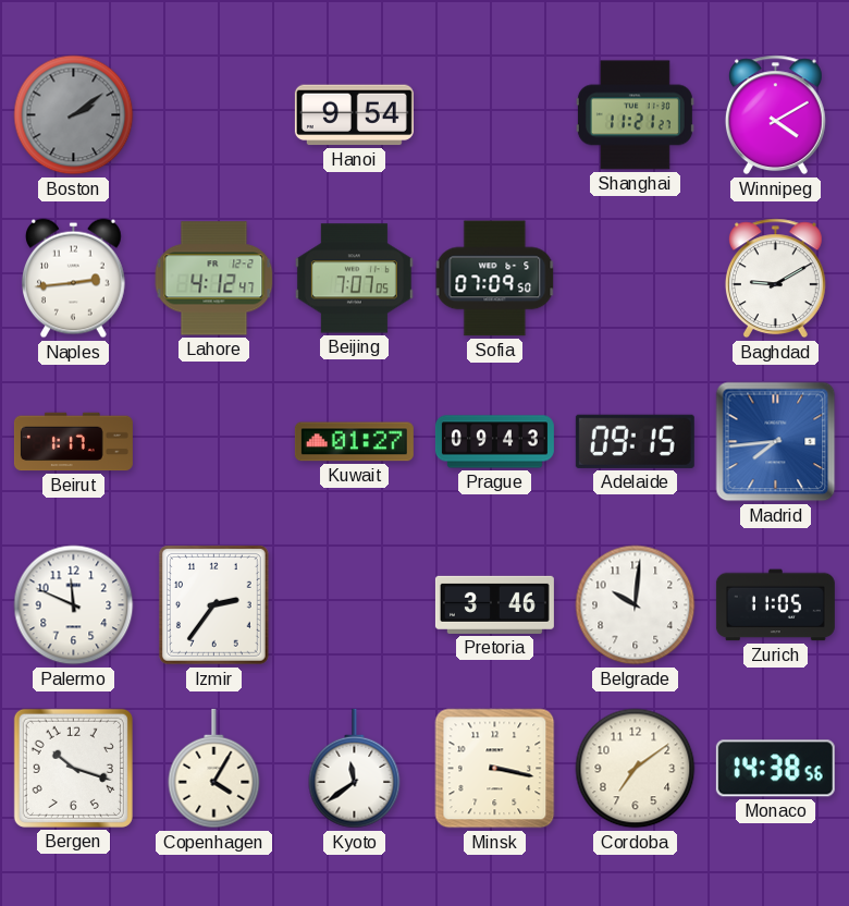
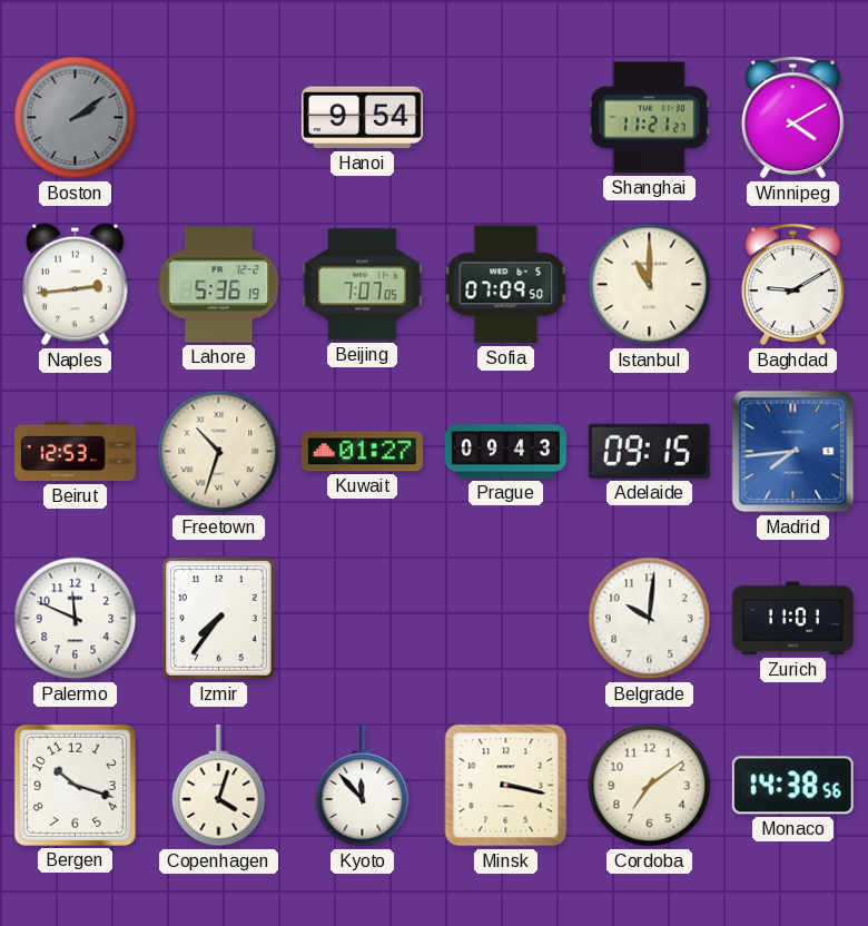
Lahore: 4:12 -> 5:36
Istanbul: none -> 11:00
Beirut: 1:17 -> 12:53
Freetown: none -> 10:33
Izmir: 2:36 -> 7:36
Pretoria: 3:46 -> none
Zurich: 11:05 -> 11:01
Copenhagen: 4:05 -> 4:03
Kyoto: 11:39 -> 11:53
